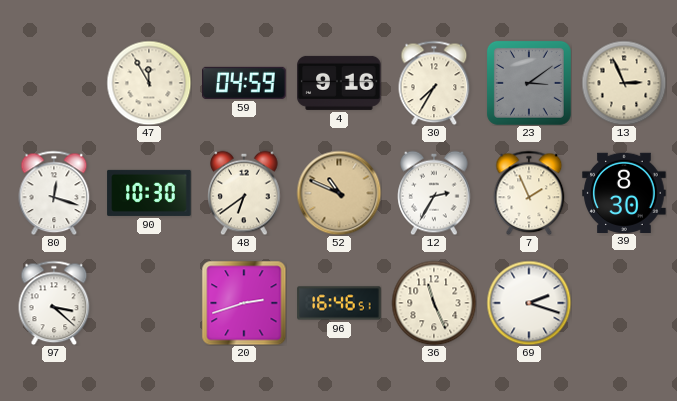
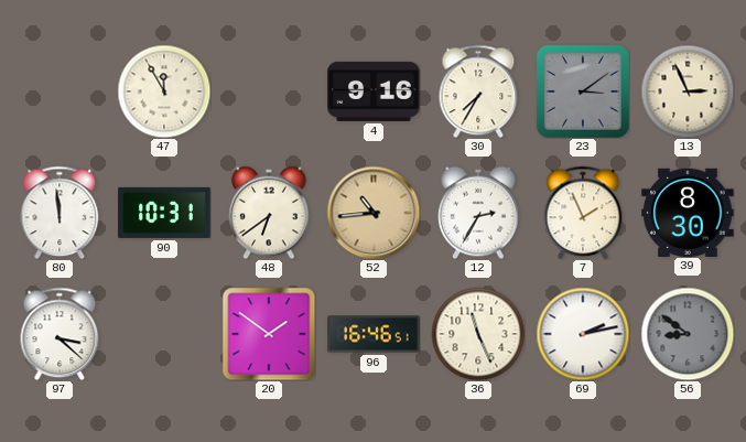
59: 04:59 -> none
80: 12:18 -> 11:59
90: 10:30 -> 10:31
52: 10:49 -> 10:44
20: 2:42 -> 1:51
69: 2:18 -> 2:13
56: none -> 8:51
